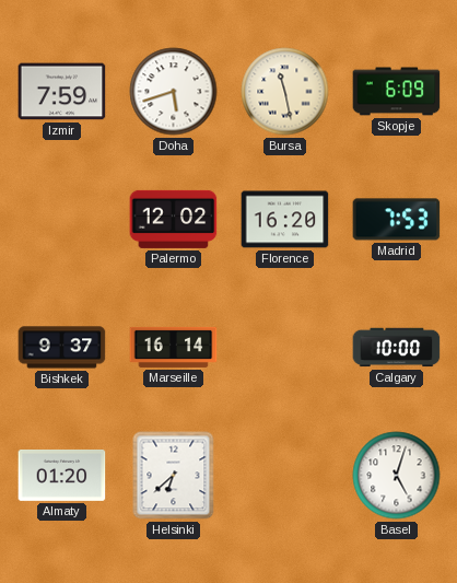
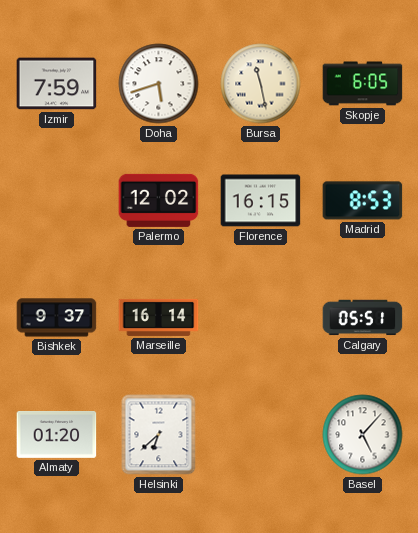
Skopje: 6:09 -> 6:05
Florence: 16:20 -> 16:15
Madrid: 7:53 -> 8:53
Calgary: 10:00 -> 05:51
Basel: 5:03 -> 5:07
